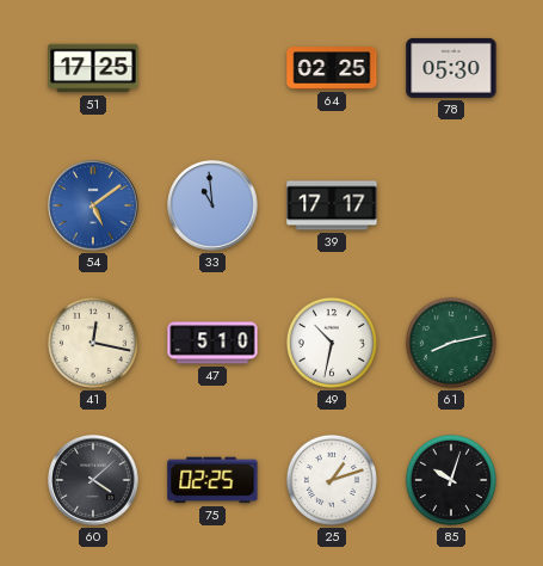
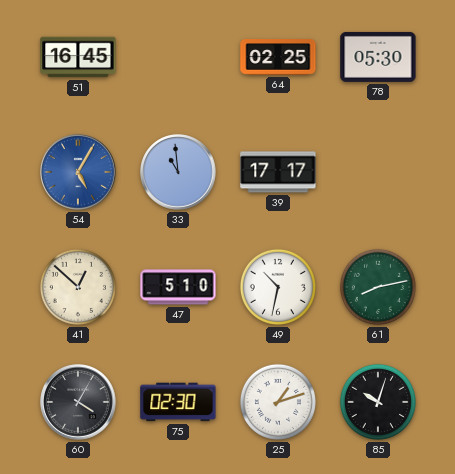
51: 17:25 -> 16:45
54: 5:09 -> 5:05
41: 12:17 -> 12:52
60: 4:08 -> 4:05
75: 02:25 -> 02:30
